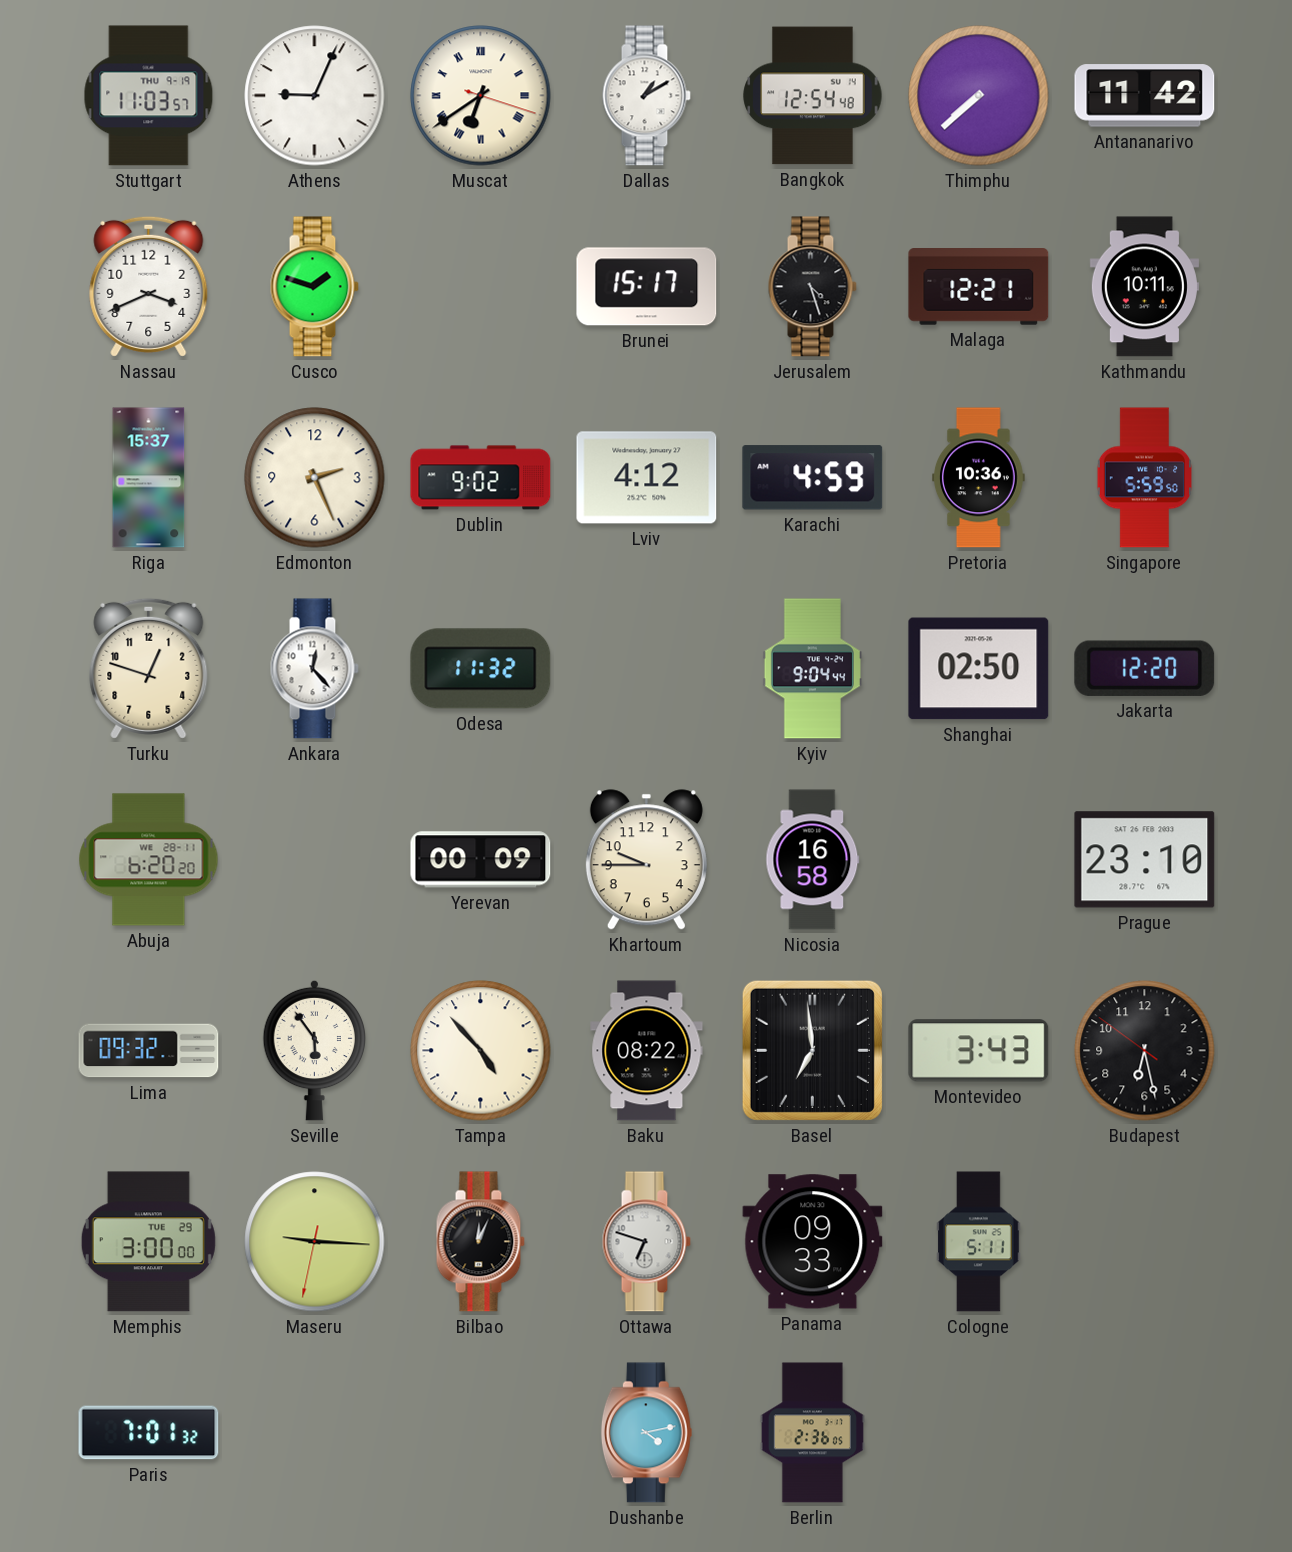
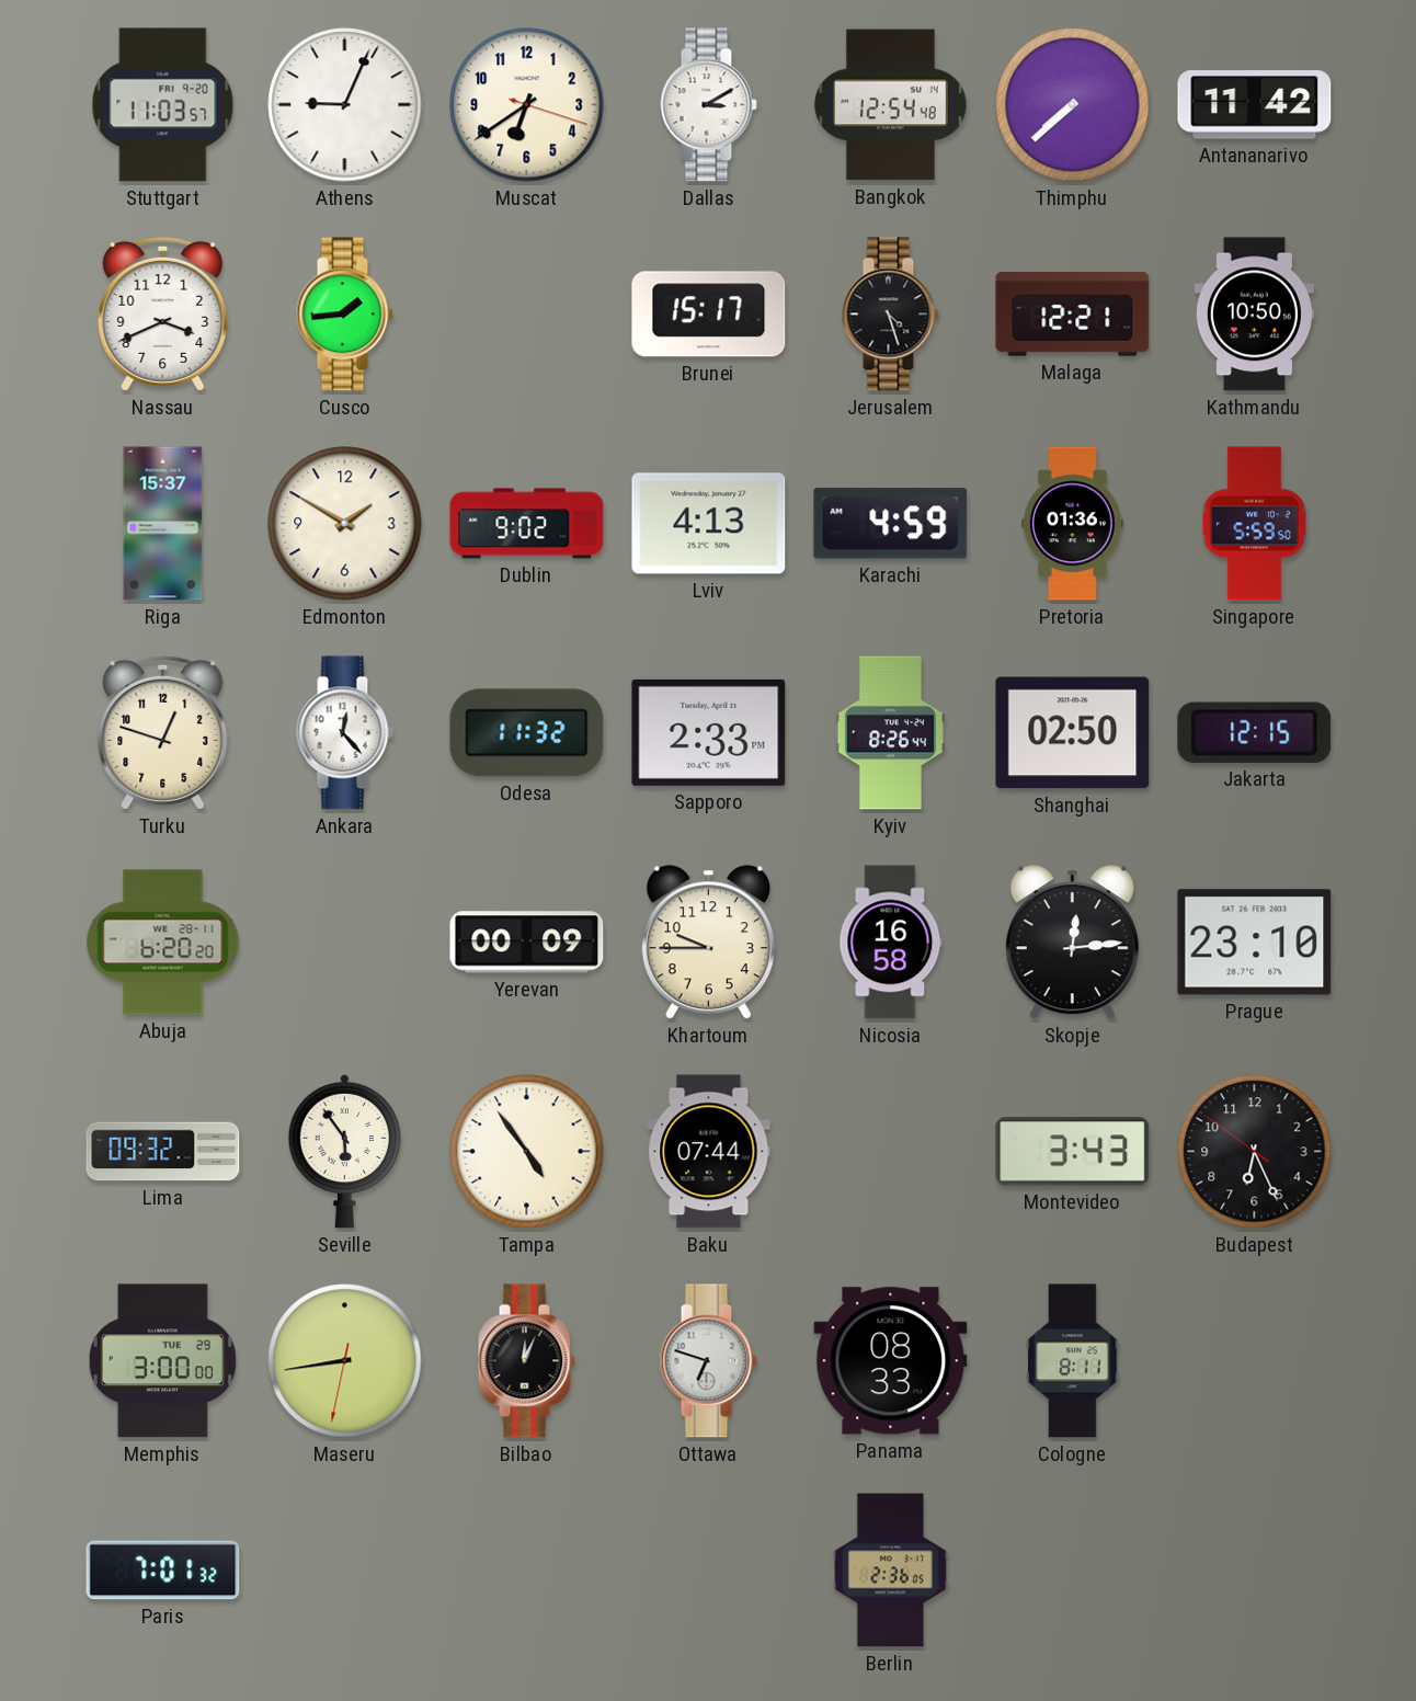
Stuttgart date: THU 9-19 -> FRI 9-20
Muscat numerals: Roman -> Arabic
Dallas: 1:10 -> 3:10
Cusco: 1:48 -> 1:44
Kathmandu: 10:11 -> 10:50
Edmonton: 2:26 -> 1:50
Lviv: 4:12 -> 4:13
Pretoria: 10:36 -> 01:36
Sapporo: none -> 2:33
Kyiv: 9:04 -> 8:26
Jakarta: 12:20 -> 12:15
Skopje: none -> 12:14
Tampa: 4:53 -> 4:54
Baku: 08:22 -> 07:44
Basel: 6:59 -> none
Budapest: 6:27 -> 6:25
Maseru: 9:15 -> 8:43
Panama: 09:33 -> 08:33
Cologne: 5:11 -> 8:11
Dushanbe: 4:13 -> none
